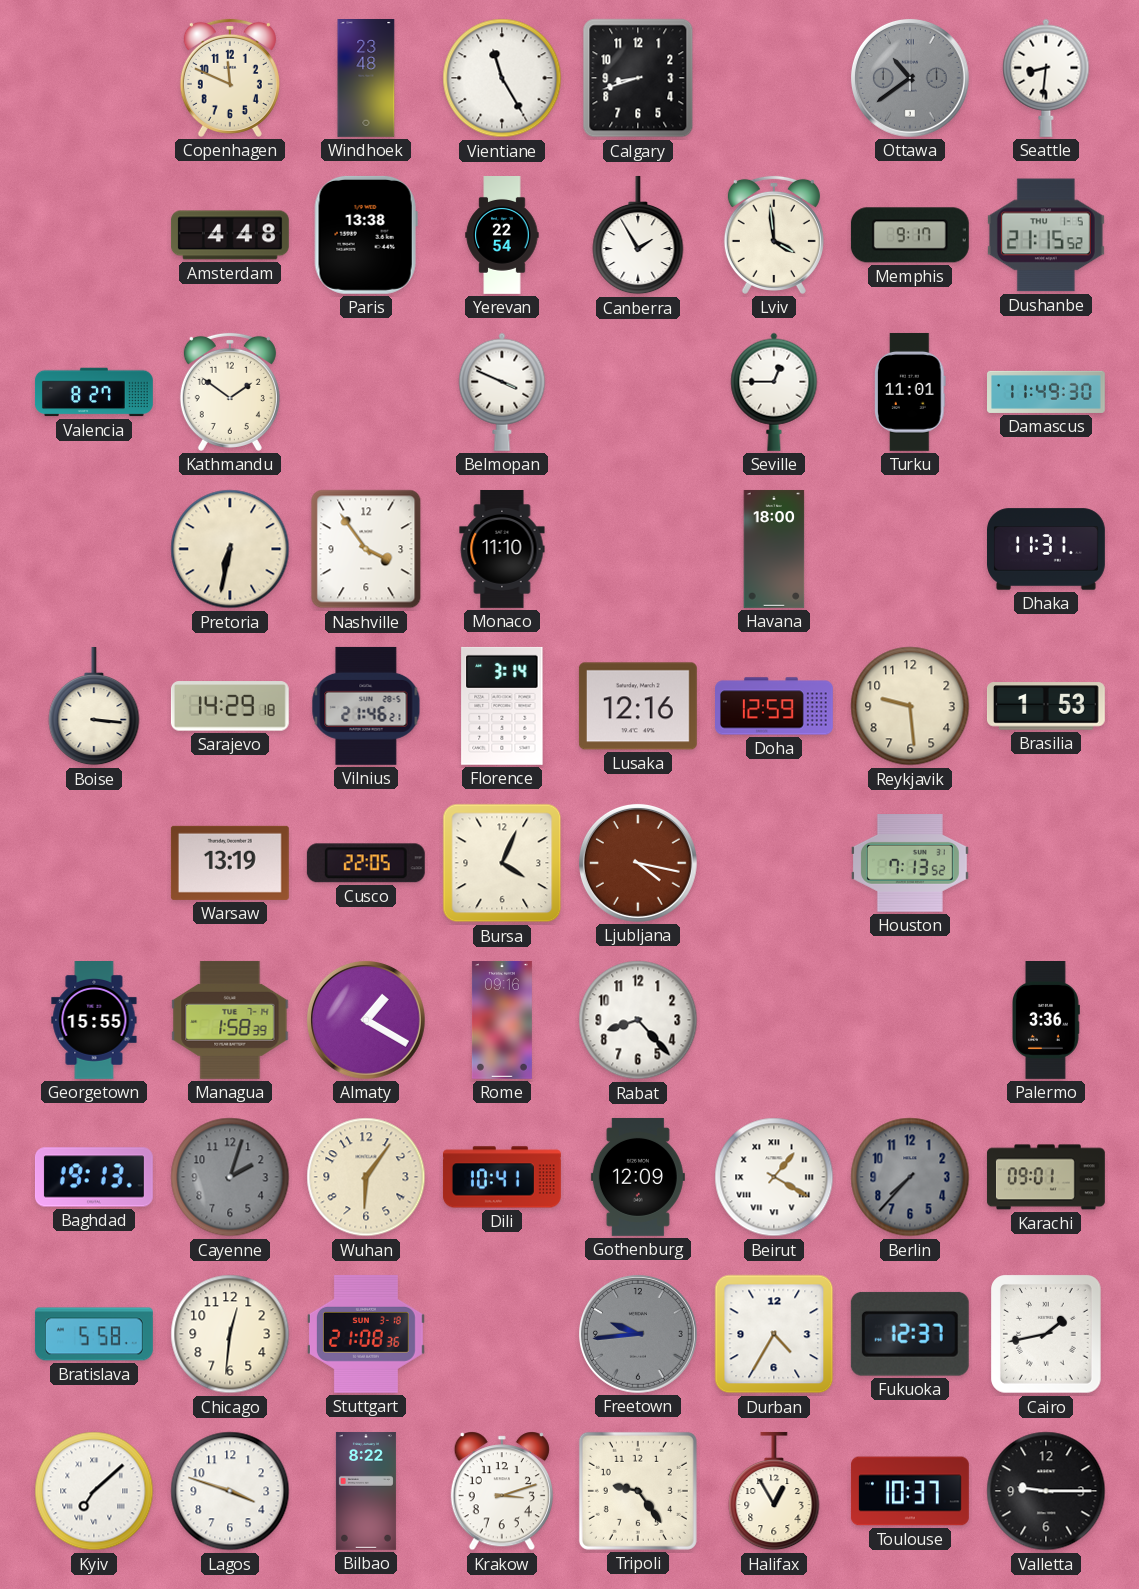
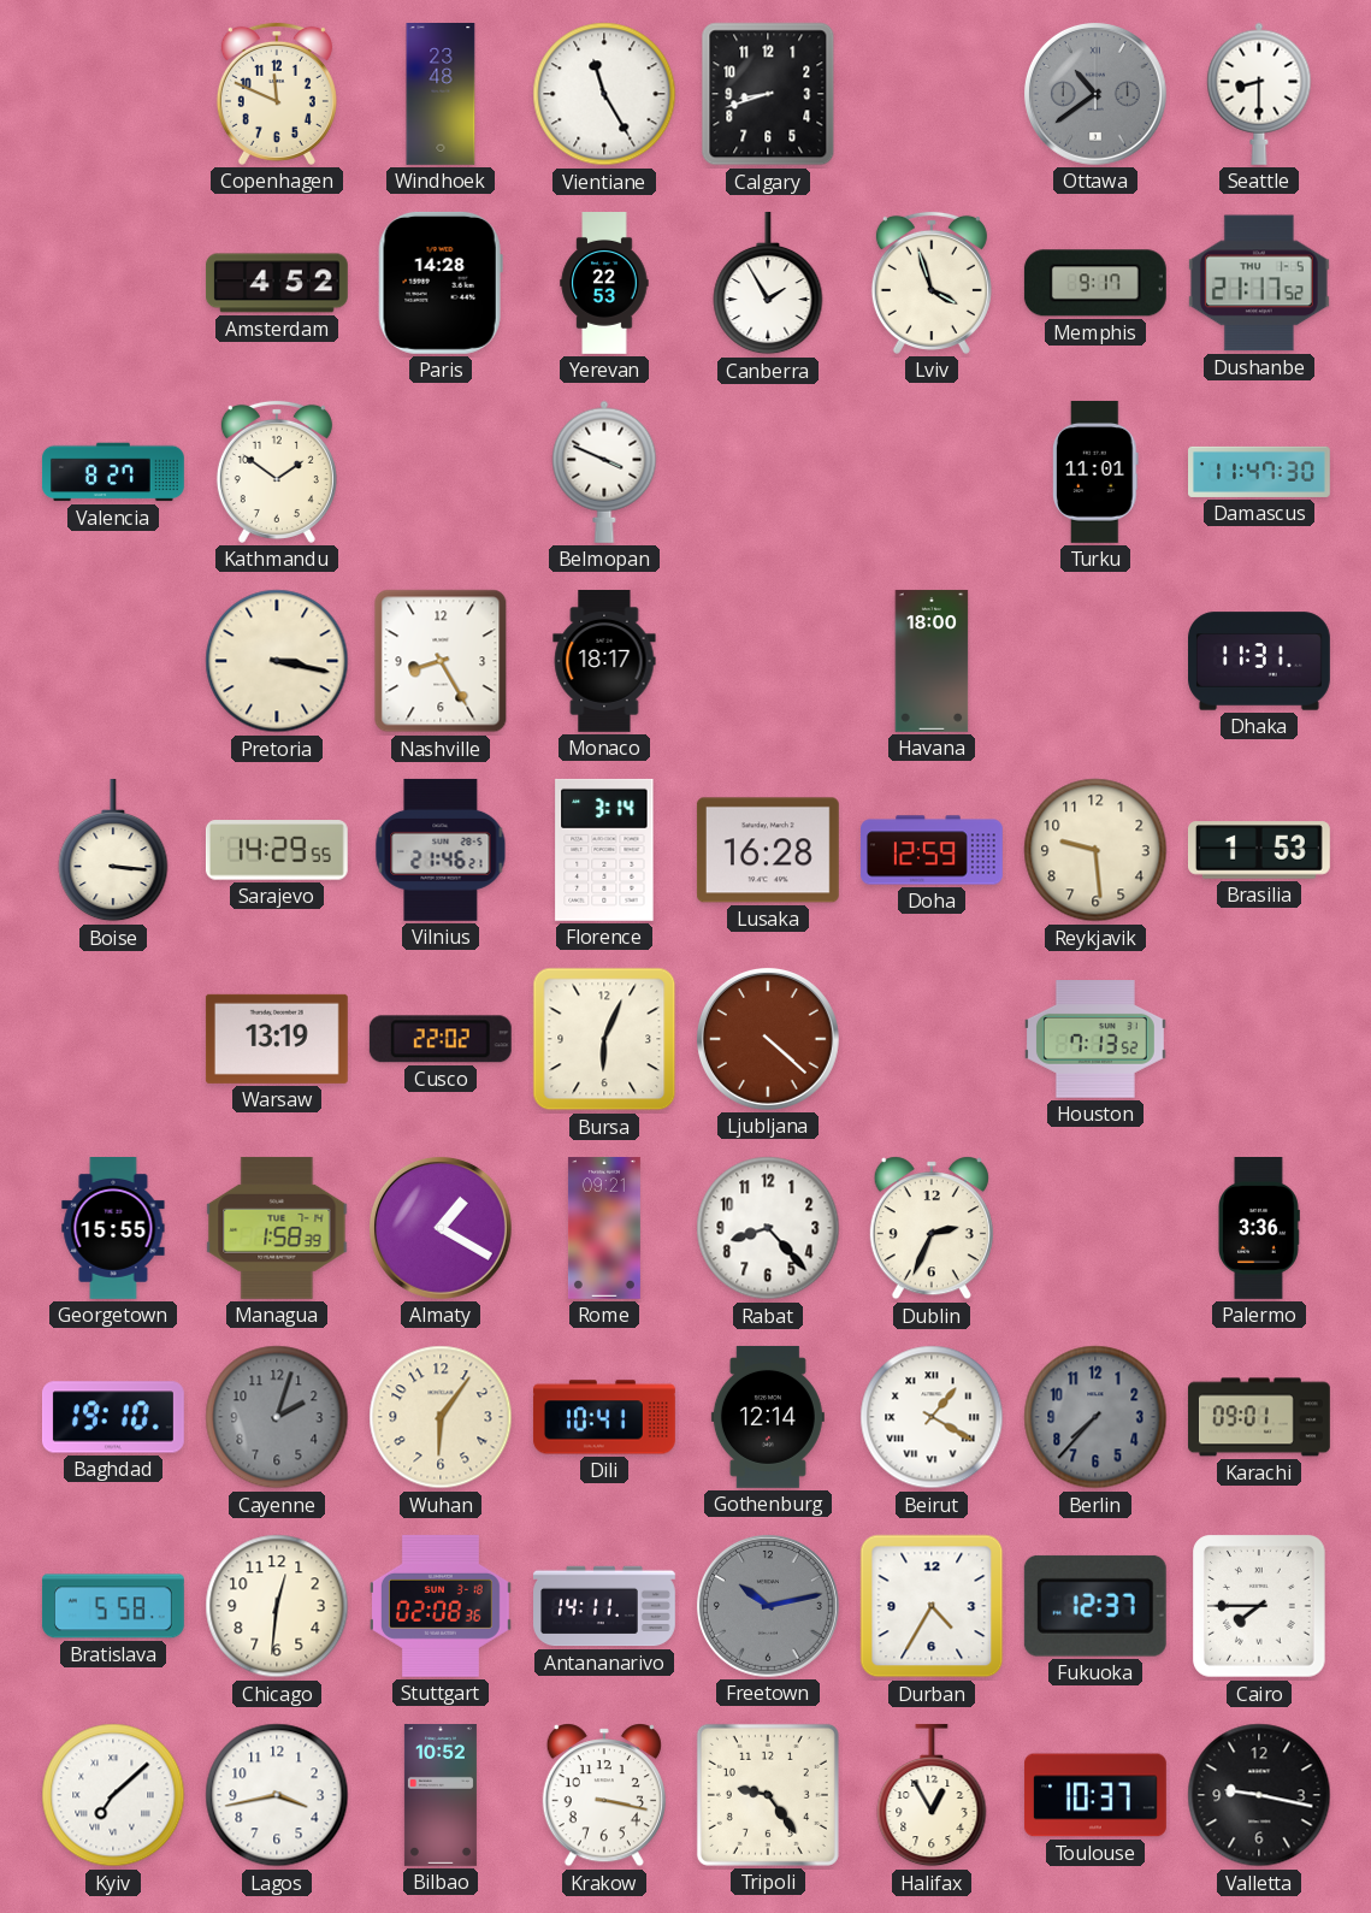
Seattle: 8:31 -> 8:30
Amsterdam: 4:48 -> 4:52
Paris: 13:38 -> 14:28
Yerevan: 22:54 -> 22:53
Lviv: 3:59 -> 3:57
Dushanbe: 21:15 -> 21:17
Seville: 12:45 -> none
Damascus: 11:49 -> 11:47
Pretoria: 6:32 -> 3:17
Nashville: 3:54 -> 8:25
Monaco: 11:10 -> 18:17
Sarajevo: 14:29:18 -> 14:29:55
Lusaka: 12:16 -> 16:28
Cusco: 22:05 -> 22:02
Bursa: 4:04 -> 6:04
Ljubljana: 4:17 -> 4:22
Rome: 09:16 -> 09:21
Dublin: none -> 2:34
Baghdad: 19:13 -> 19:10
Gothenburg: 12:09 -> 12:14
Stuttgart: 21:08 -> 02:08
Antananarivo: none -> 14:11
Freetown: 9:44 -> 10:13
Cairo: 1:43 -> 7:45
Lagos: 3:48 -> 3:43
Bilbao: 8:22 -> 10:52
Krakow: 3:12 -> 3:17
Valletta: 9:15 -> 9:17
